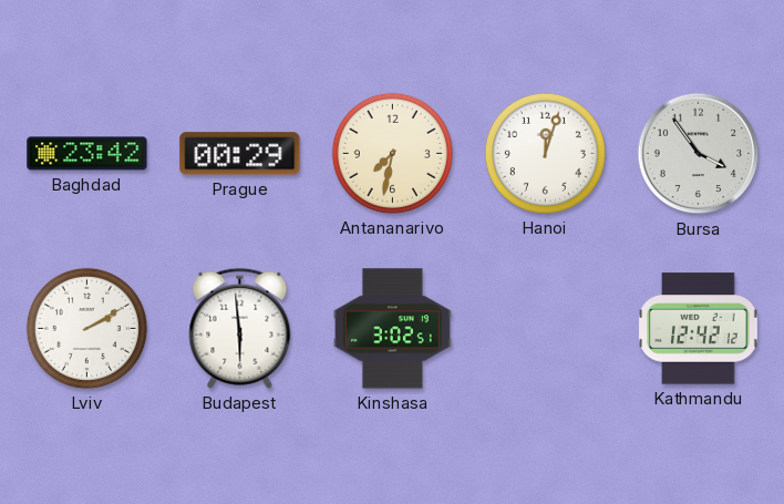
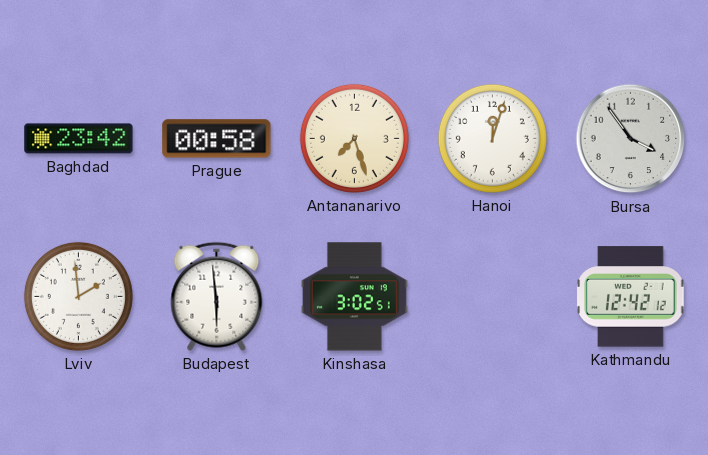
Prague: 00:29 -> 00:58
Antananarivo: 7:32 -> 7:27
Lviv: 2:10 -> 1:59
